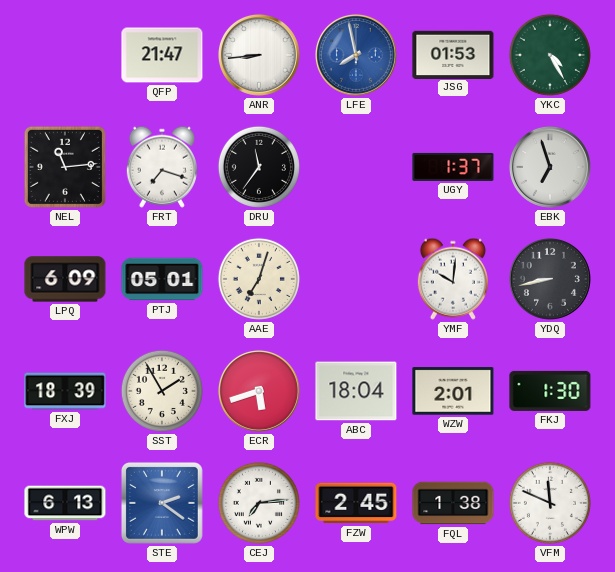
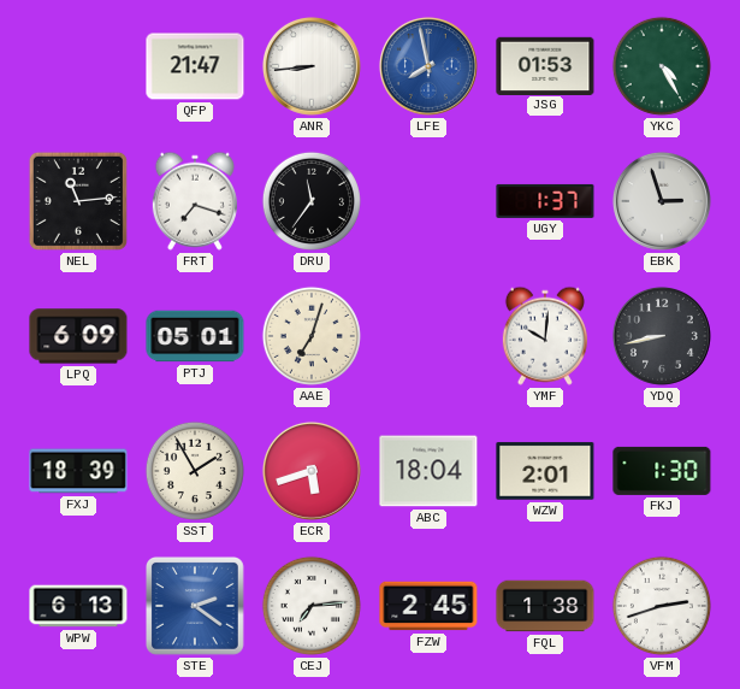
EBK: 6:57 -> 2:57
VFM: 11:49 -> 2:42
